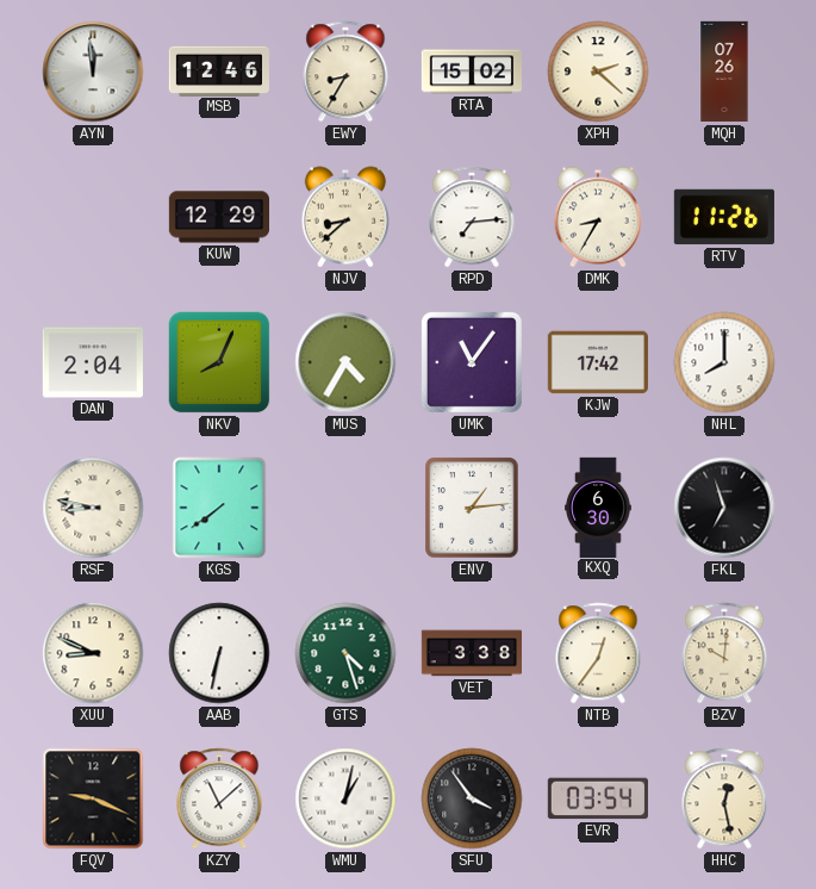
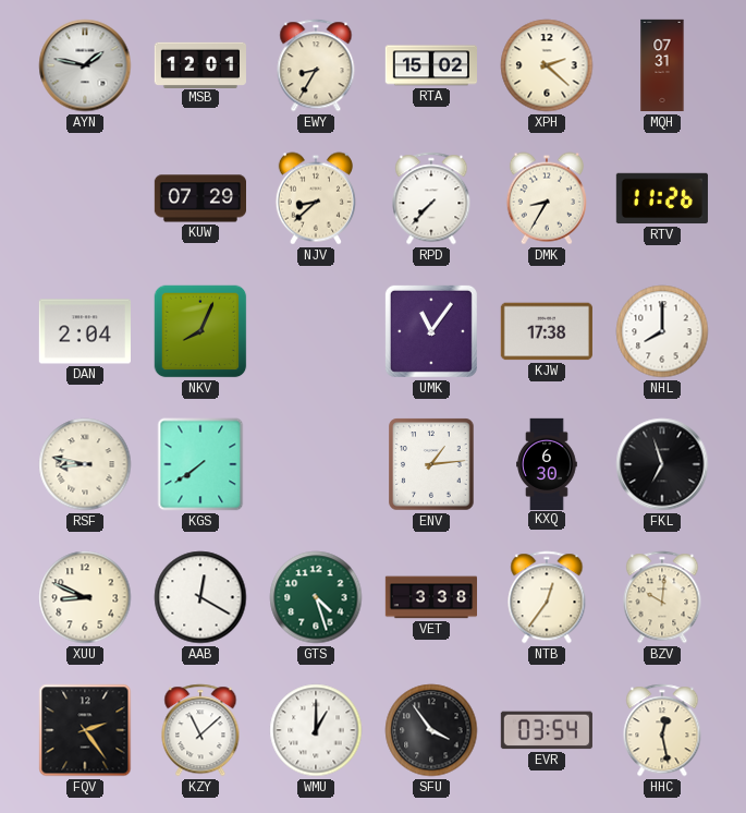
AYN: 11:59 -> 1:47
MSB: 12:46 -> 12:01
MQH: 07:26 -> 07:31
KUW: 12:29 -> 07:29
RPD: 7:14 -> 7:37
MUS: 4:35 -> none
KJW: 17:42 -> 17:38
AAB: 6:32 -> 12:20
FQV: 9:19 -> 2:24
WMU: 1:02 -> 1:00
